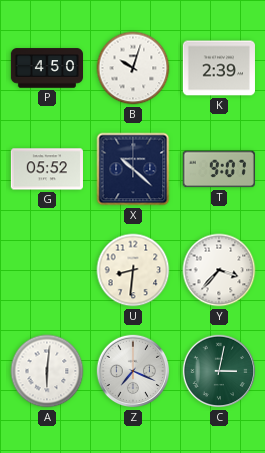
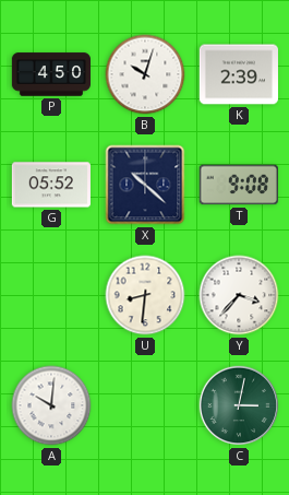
T: 9:07 -> 9:08
A: 6:01 -> 10:01
Z: 7:19 -> none
